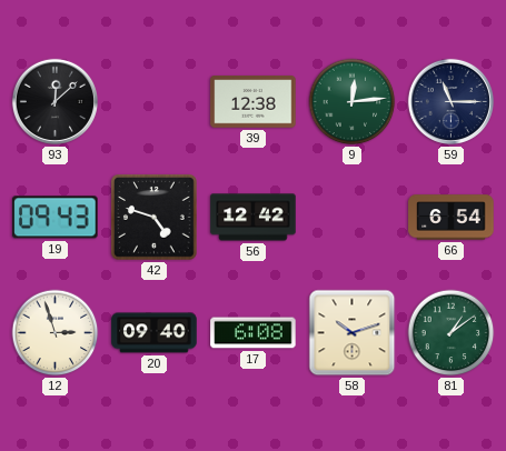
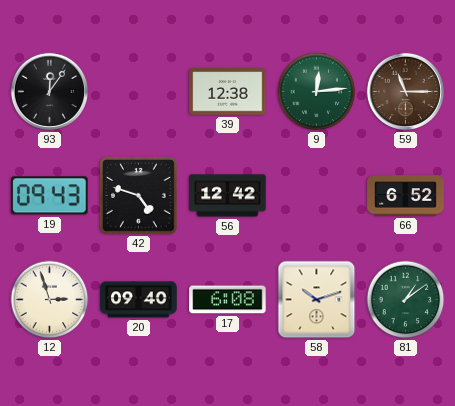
93: 12:08 -> 12:06
59 dial: navy -> brown
66: 6:54 -> 6:52
